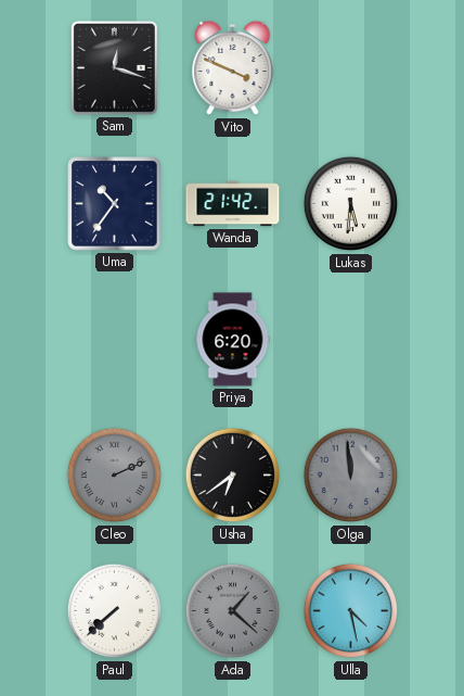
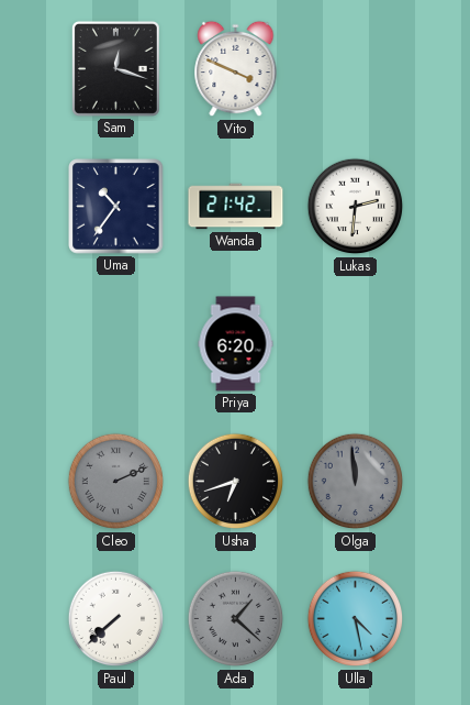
Lukas: 5:31 -> 2:31
Usha: 6:39 -> 6:42
